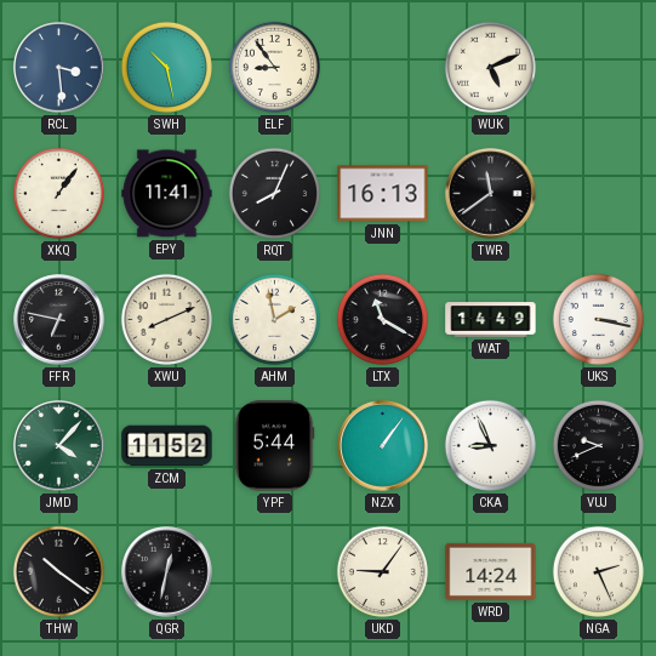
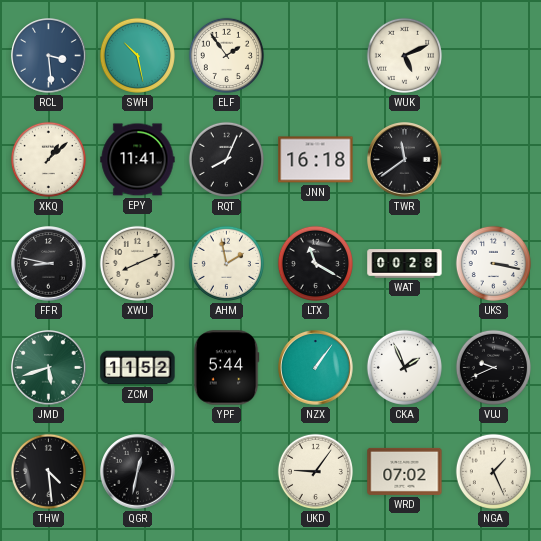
ELF: 8:54 -> 1:54
XKQ: 1:06 -> 1:08
JNN: 16:13 -> 16:18
FFR: 6:47 -> 8:47
WAT: 14:49 -> 00:28
JMD: 4:07 -> 5:42
CKA: 8:56 -> 1:56
THW: 10:21 -> 4:29
WRD: 14:24 -> 07:02
NGA: 2:26 -> 1:26
